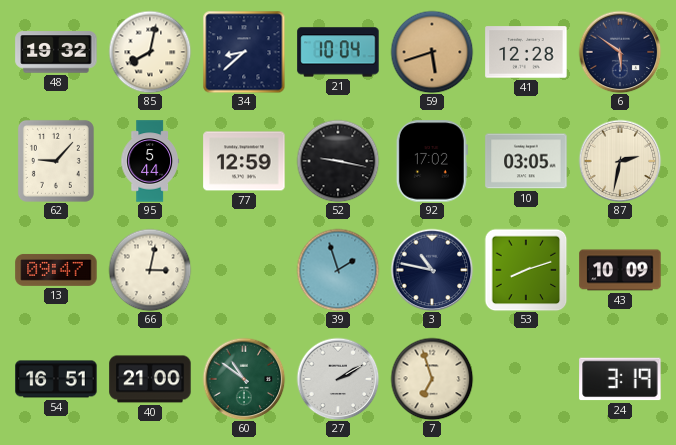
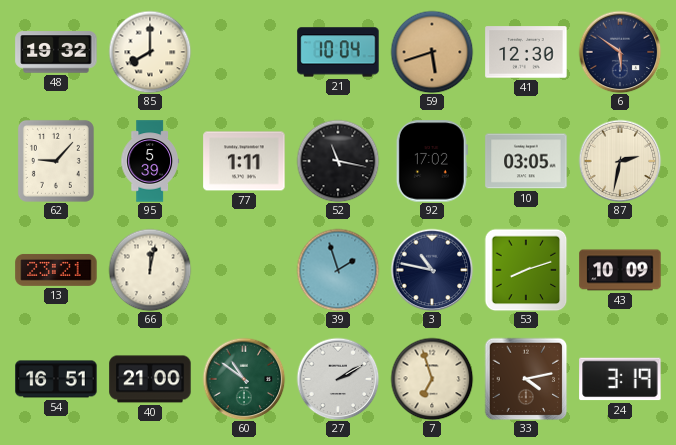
85: 8:02 -> 8:00
34: 8:38 -> none
41: 12:28 -> 12:30
95: 5:44 -> 5:39
77: 12:59 -> 1:11
52: 9:17 -> 11:17
13: 09:47 -> 23:21
66: 3:02 -> 12:02
33: none -> 4:13
